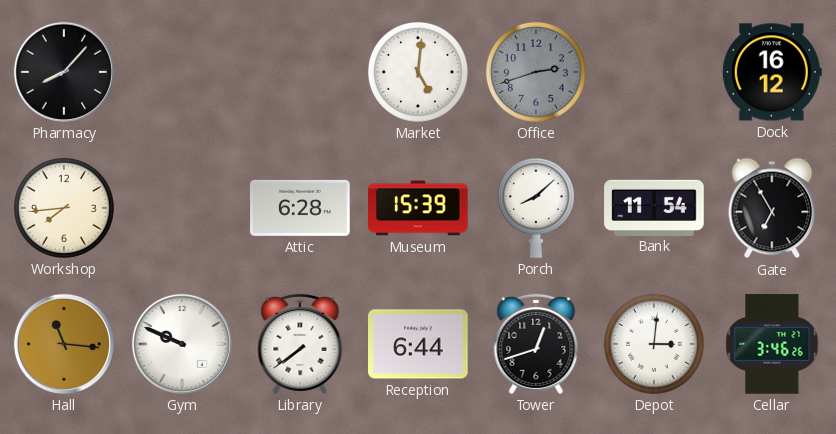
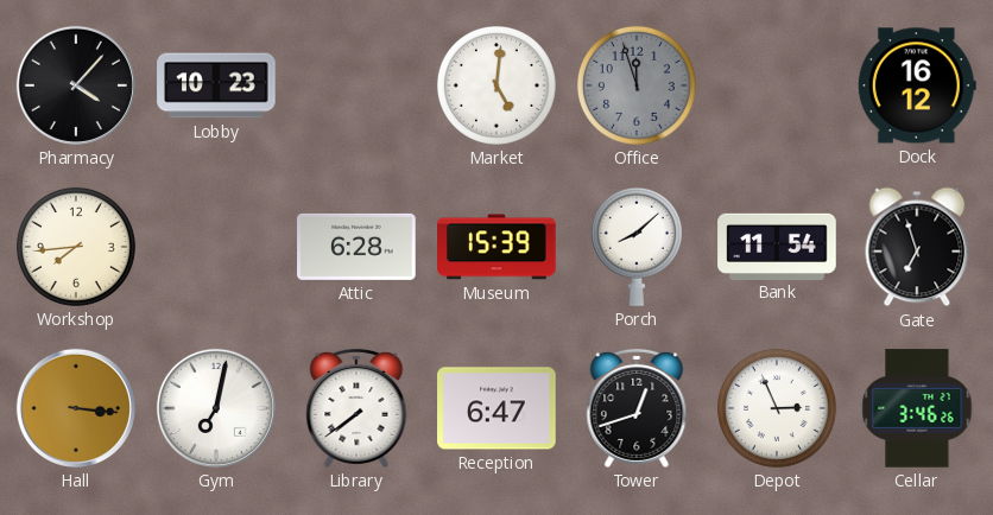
Pharmacy: 8:07 -> 4:07
Lobby: none -> 10:23
Office: 2:42 -> 11:57
Gate: 6:55 -> 6:57
Hall: 11:16 -> 3:16
Gym: 9:49 -> 7:02
Reception: 6:44 -> 6:47
Depot: 3:01 -> 2:56
